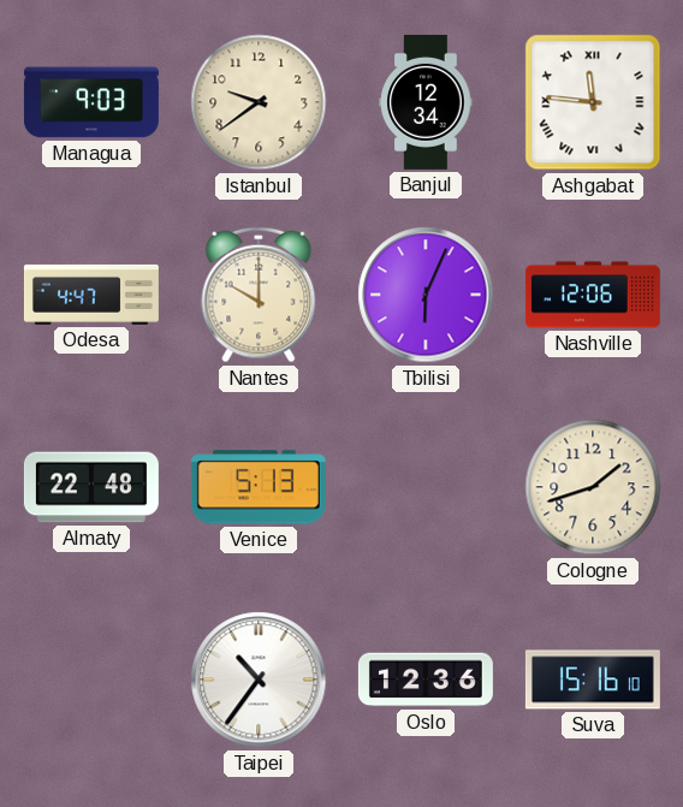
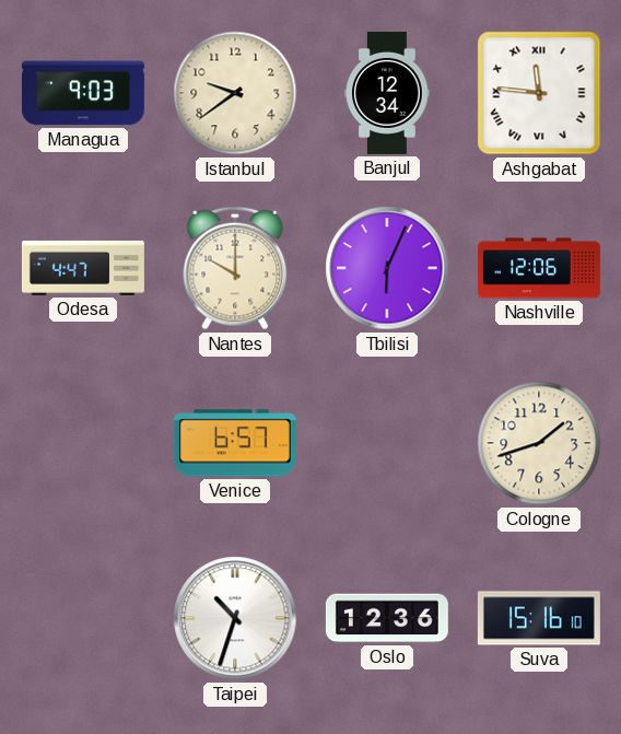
Almaty: 22:48 -> none
Venice: 5:13 -> 6:57
Taipei: 10:36 -> 10:33
